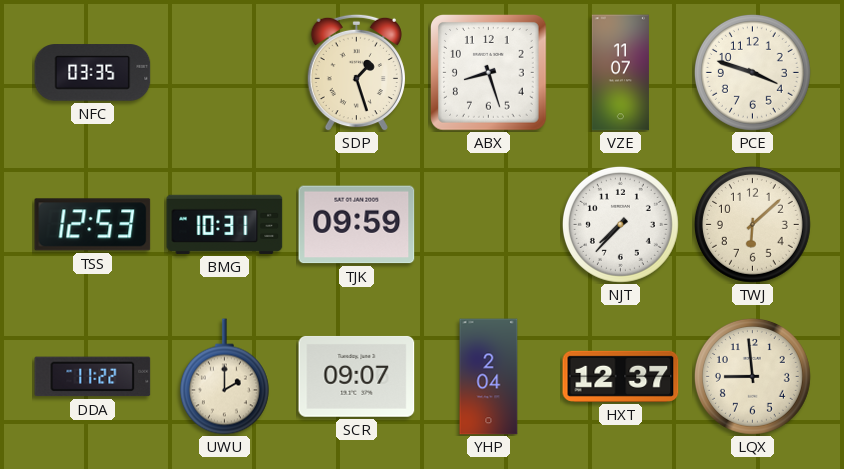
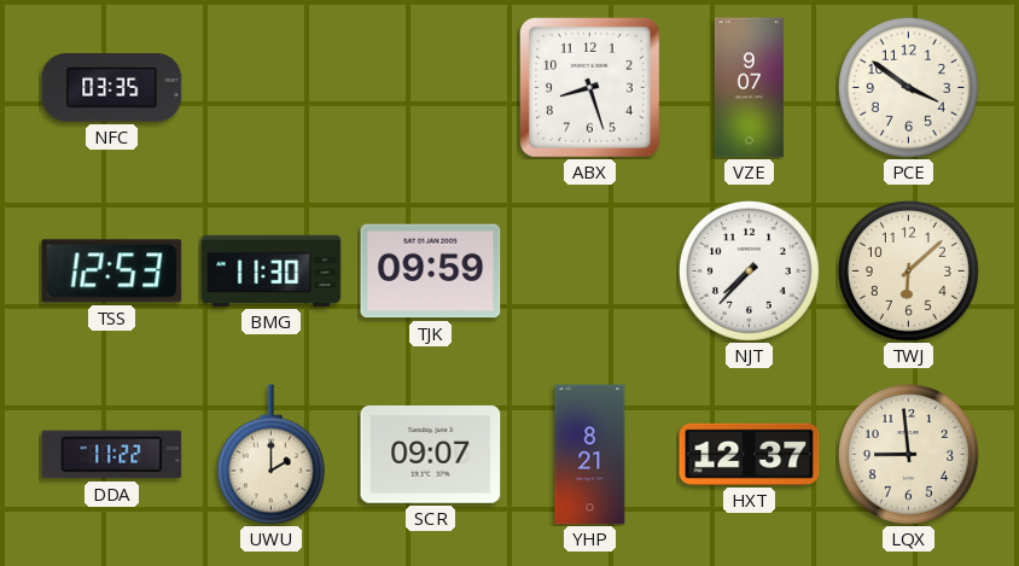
SDP: 1:27 -> none
VZE: 11:07 -> 9:07
PCE: 3:48 -> 3:51
BMG: 10:31 -> 11:30
YHP: 2:04 -> 8:21
